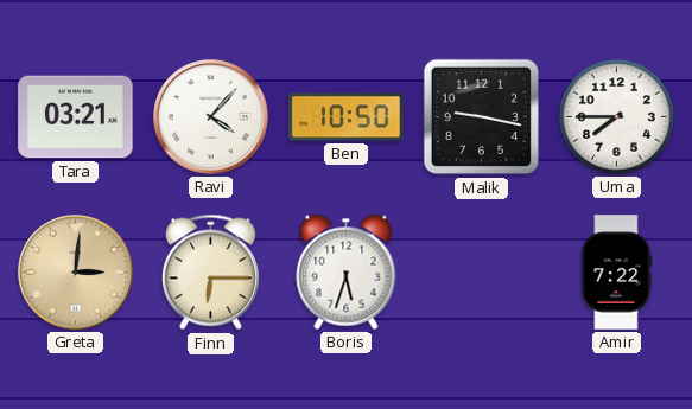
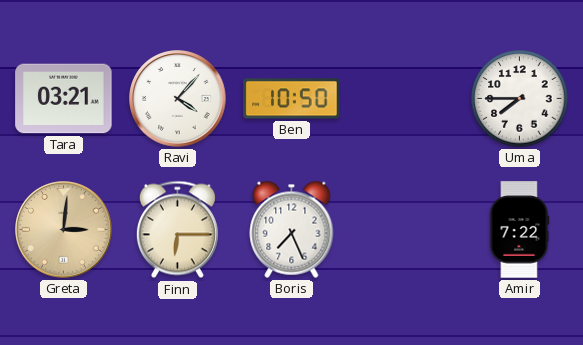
Malik: 9:17 -> none
Boris: 5:33 -> 7:26
